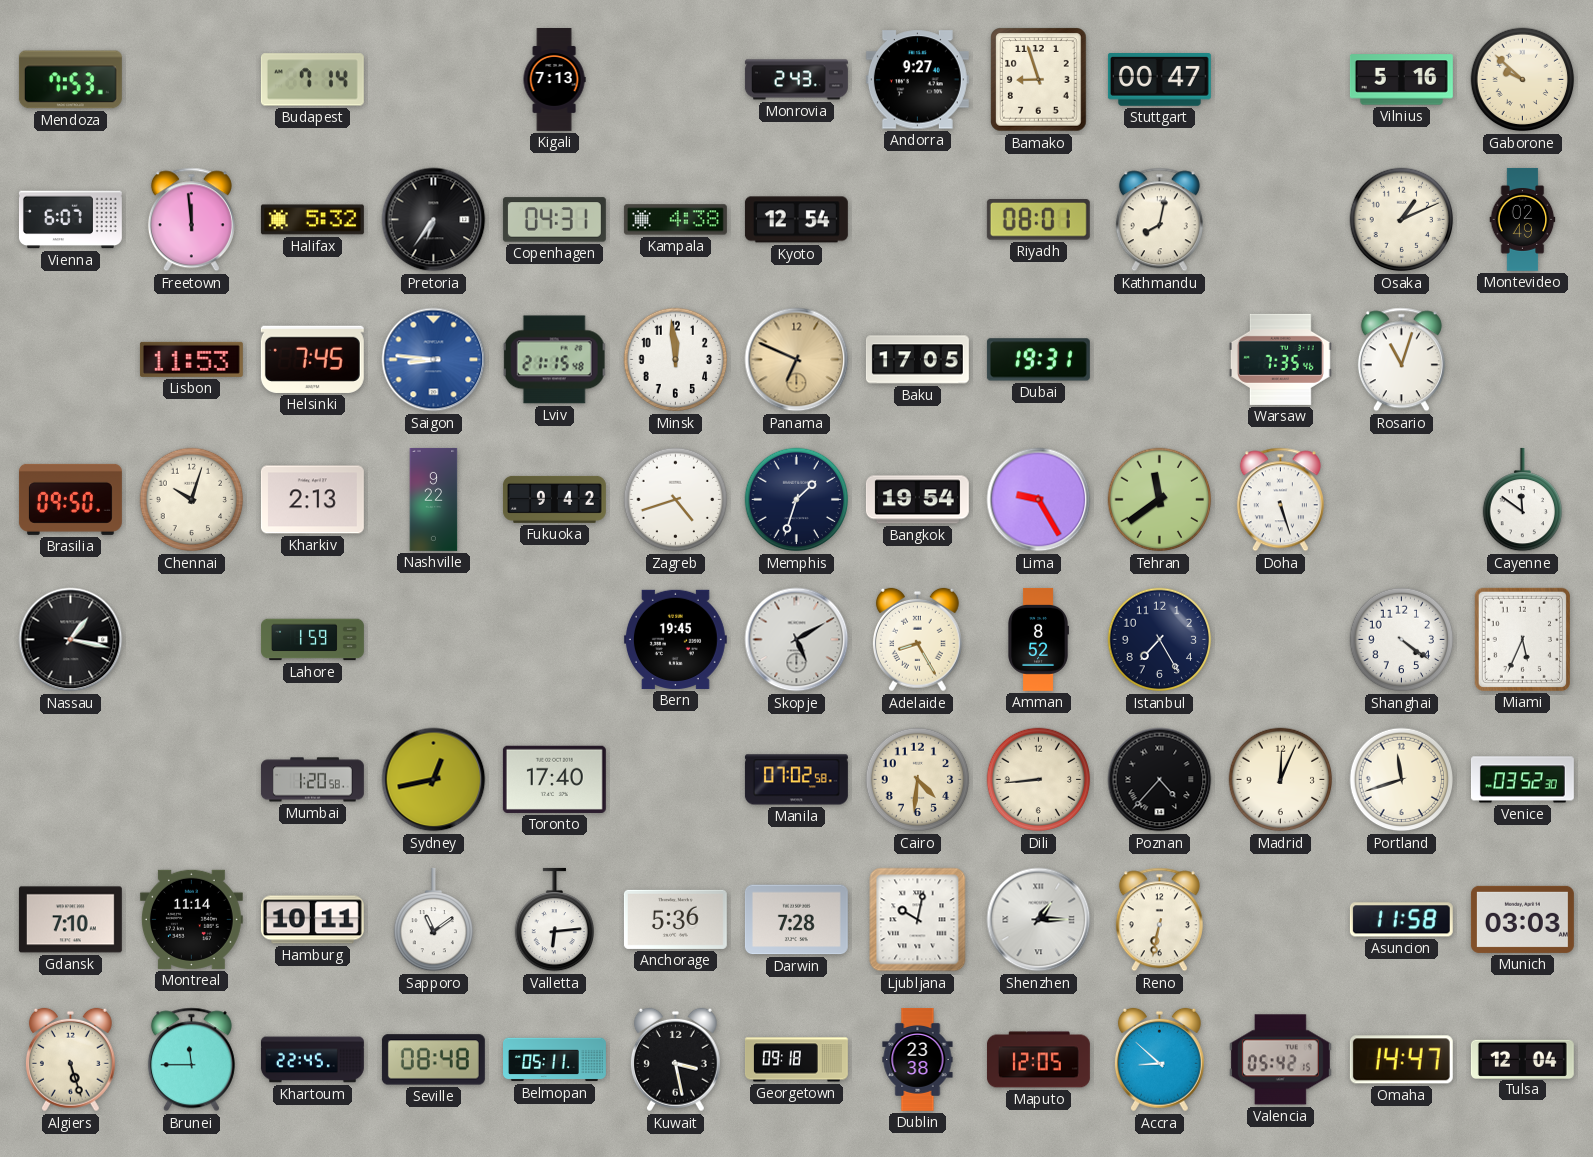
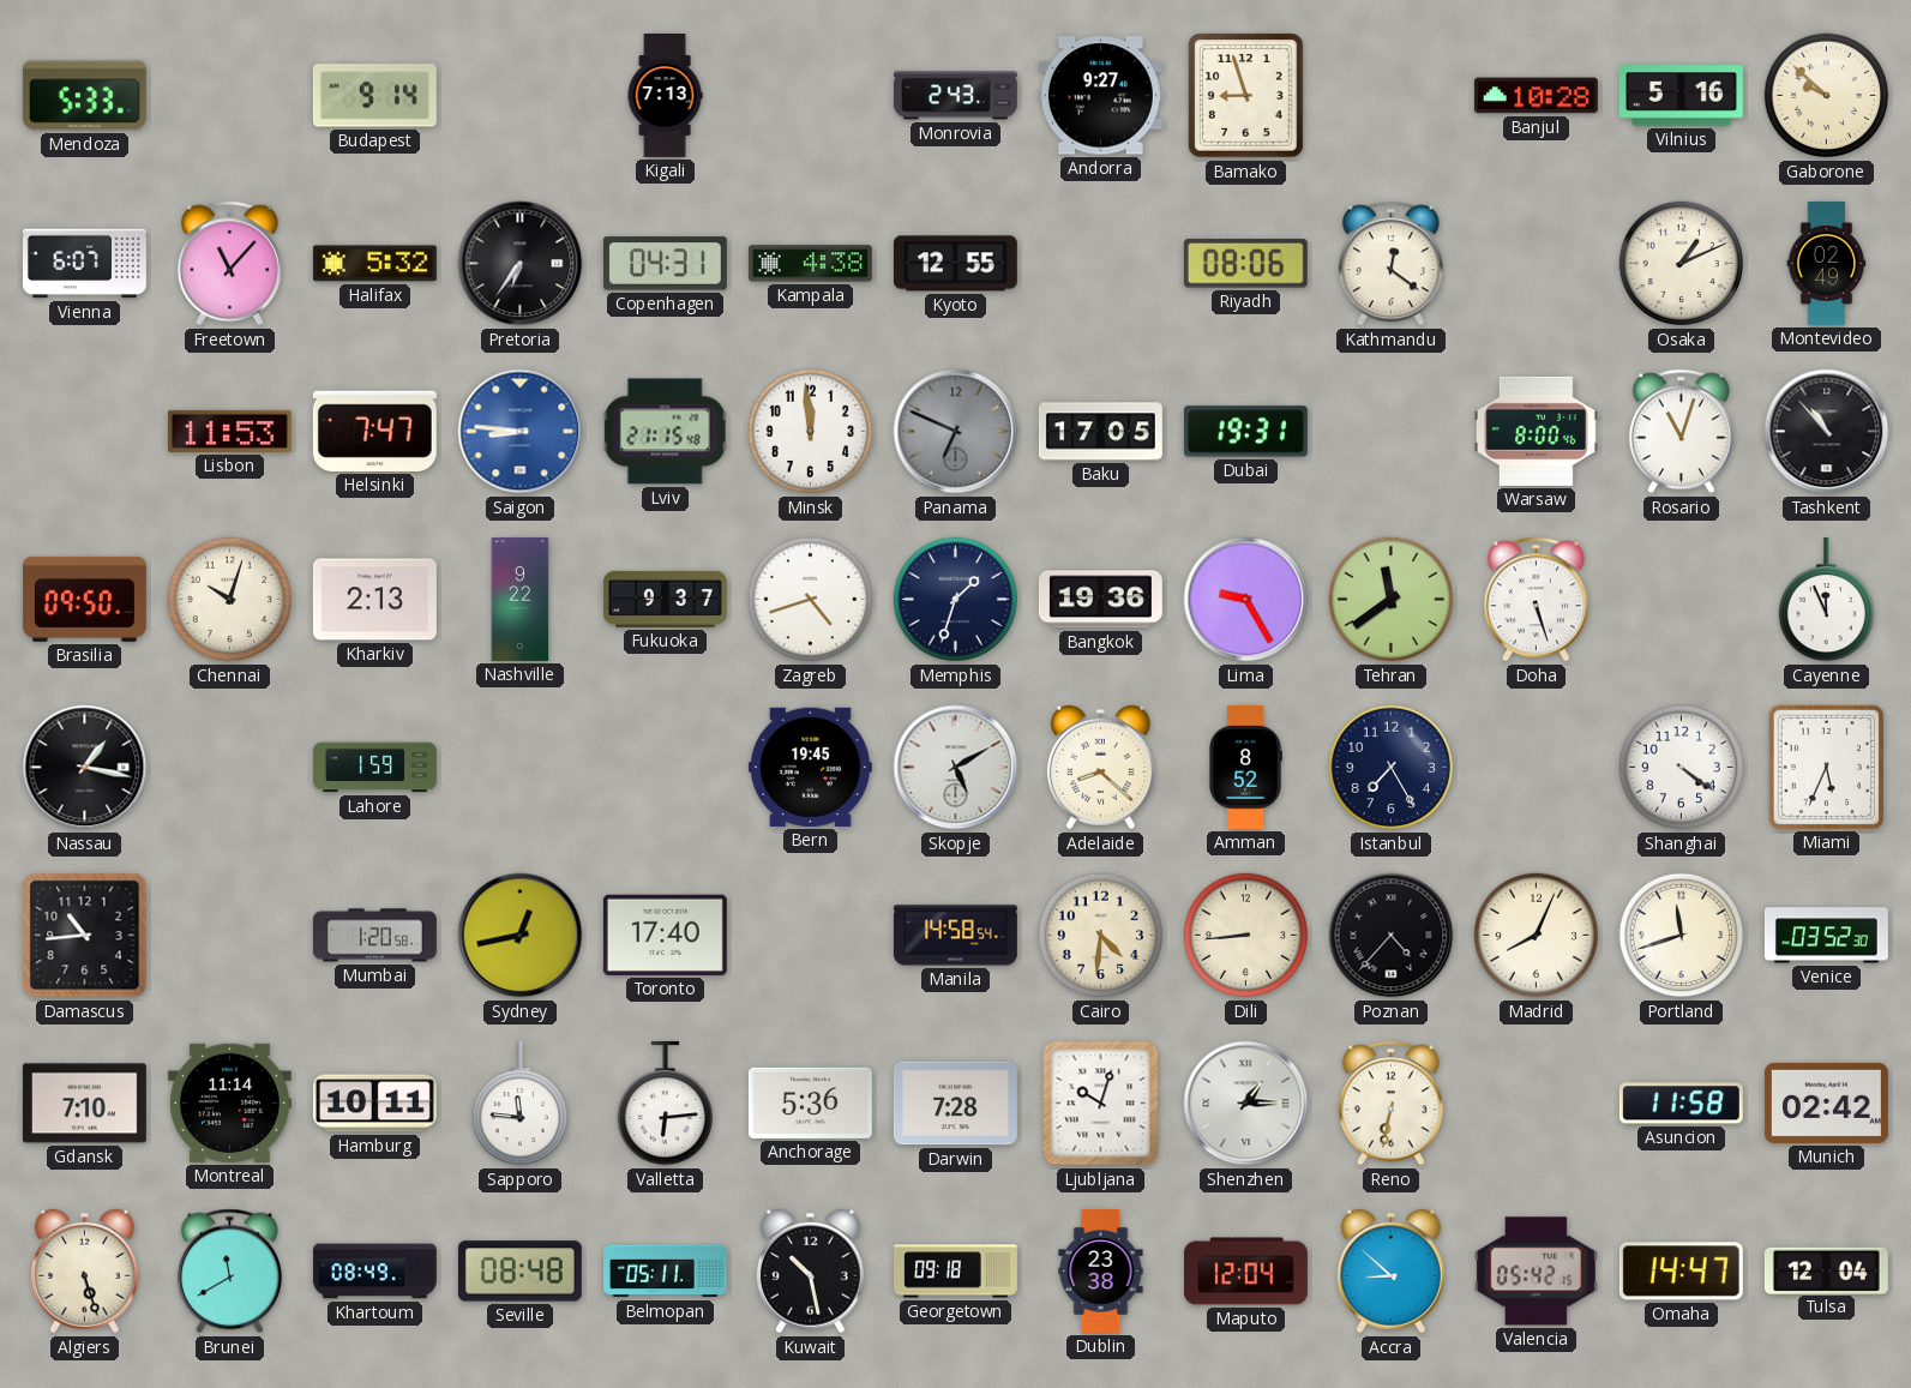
Mendoza: 7:53 -> 5:33
Budapest: 7:14 -> 9:14
Stuttgart: 00:47 -> none
Banjul: none -> 10:28
Freetown: 11:59 -> 11:07
Kyoto: 12:54 -> 12:55
Riyadh: 08:01 -> 08:06
Kathmandu: 8:02 -> 12:21
Helsinki: 7:45 -> 7:47
Panama dial: champagne -> grey
Warsaw: 7:35 -> 8:00
Tashkent: none -> 10:53
Fukuoka: 9:42 -> 9:37
Bangkok: 19:54 -> 19:36
Cayenne: 11:51 -> 11:56
Adelaide: 8:25 -> 8:22
Damascus: none -> 10:44
Manila: 07:02 -> 14:58
Madrid: 12:04 -> 8:04
Sapporo: 11:09 -> 11:46
Ljubljana: 10:02 -> 10:03
Munich: 03:03 -> 02:42
Brunei: 11:45 -> 11:40
Khartoum: 22:45 -> 08:49
Kuwait: 3:28 -> 10:28
Maputo: 12:05 -> 12:04
